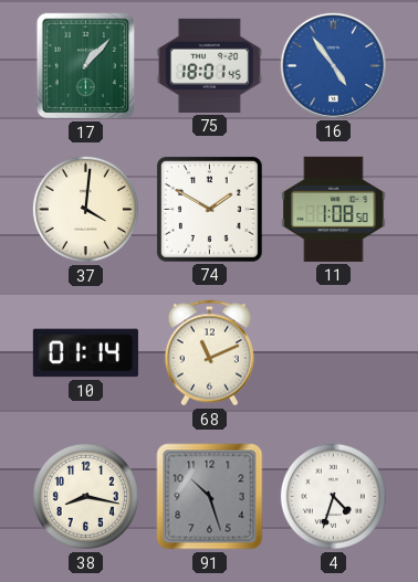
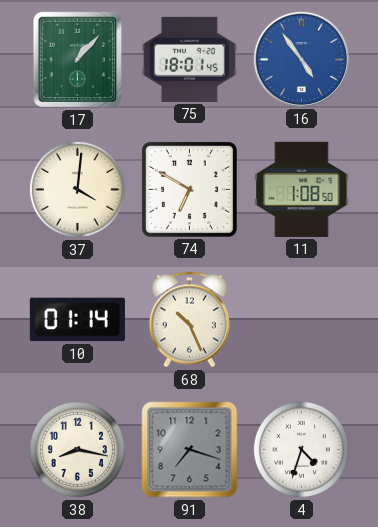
74: 1:50 -> 6:50
68: 11:11 -> 10:26
91: 10:27 -> 7:18
